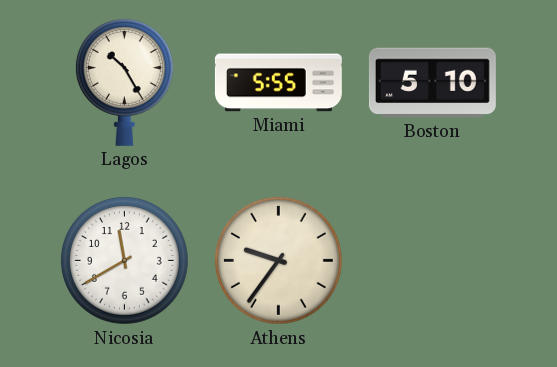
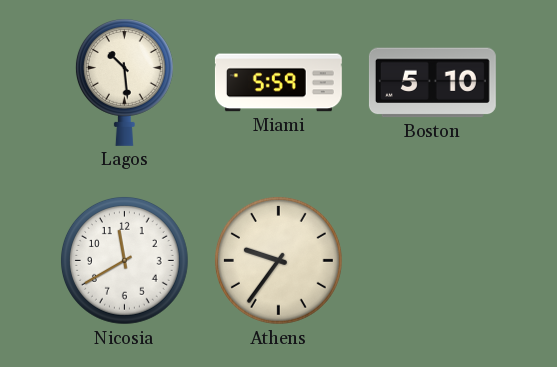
Lagos: 10:25 -> 10:29
Miami: 5:55 -> 5:59
